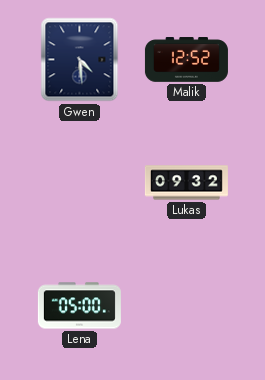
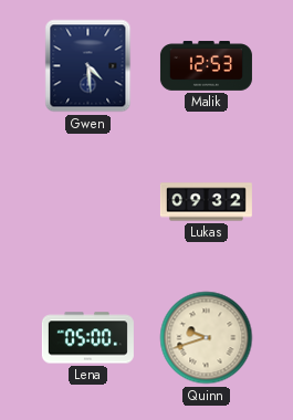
Malik: 12:52 -> 12:53
Quinn: none -> 9:42
